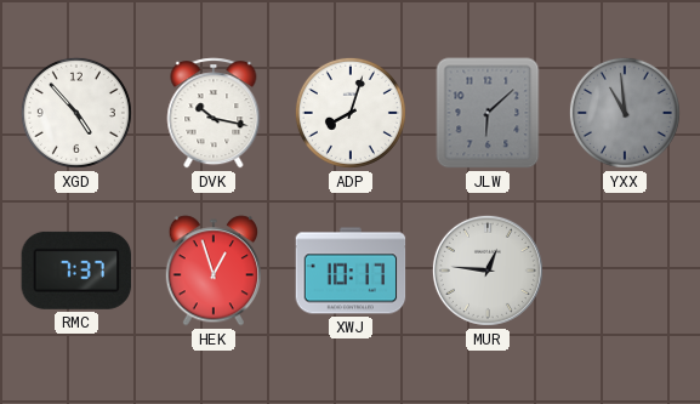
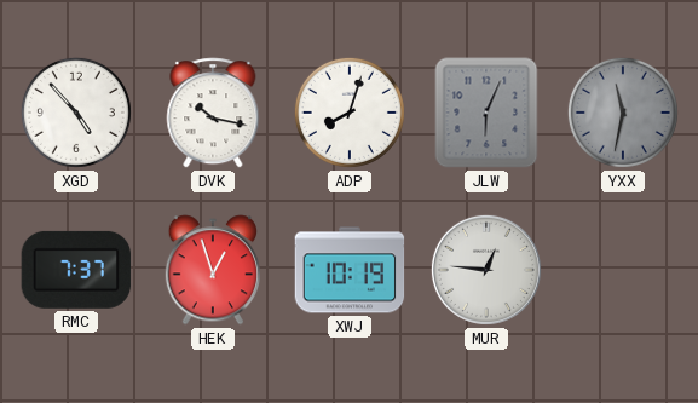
JLW: 6:08 -> 6:04
YXX: 10:59 -> 11:32
XWJ: 10:17 -> 10:19
